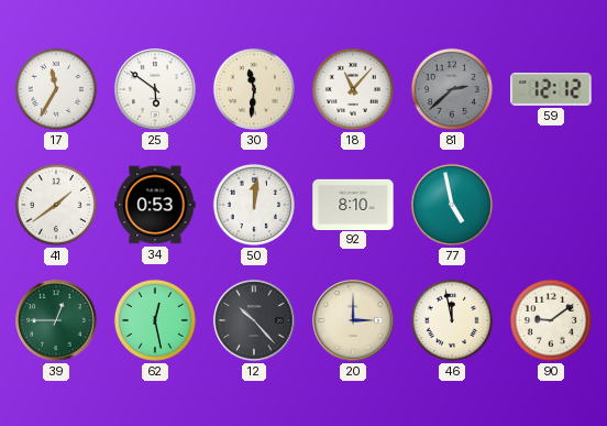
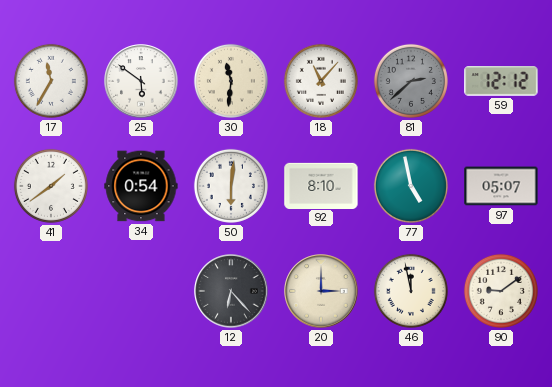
34: 0:53 -> 0:54
50: 12:01 -> 6:01
97: none -> 05:07
39: 12:45 -> none
62: 12:28 -> none
12: 10:23 -> 6:23
